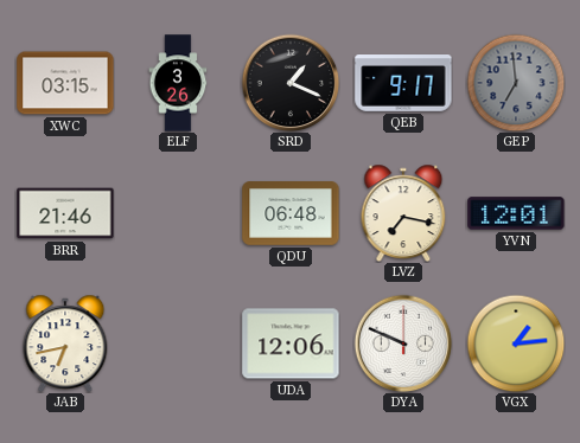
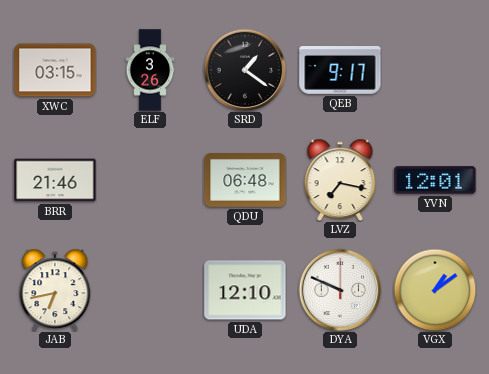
SRD: 1:19 -> 1:21
GEP: 6:59 -> none
UDA: 12:06 -> 12:10
VGX: 1:14 -> 1:09
